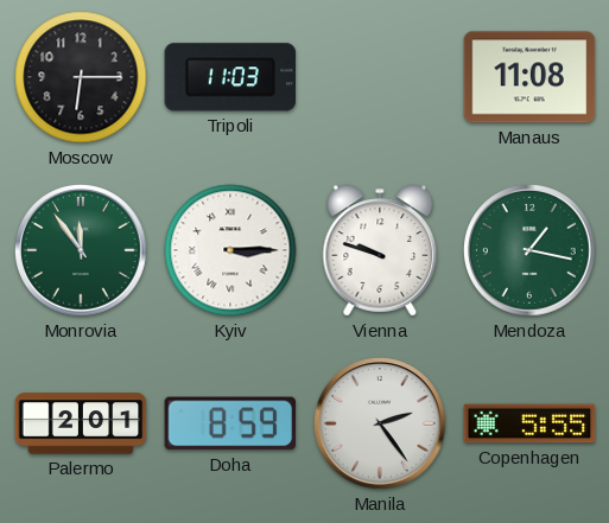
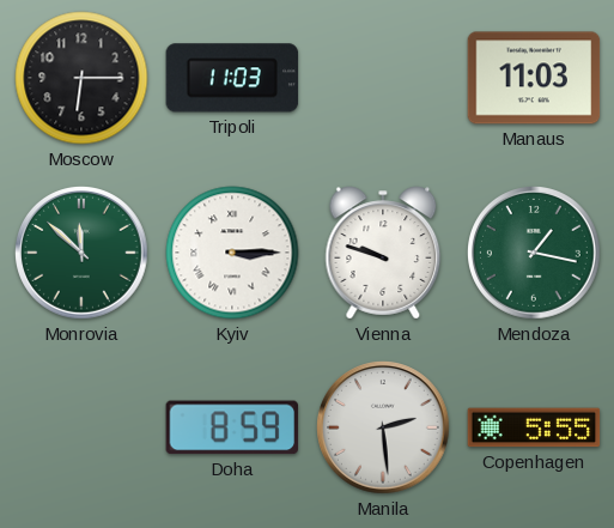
Manaus: 11:08 -> 11:03
Monrovia: 11:54 -> 11:52
Palermo: 2:01 -> none
Manila: 2:24 -> 2:29
